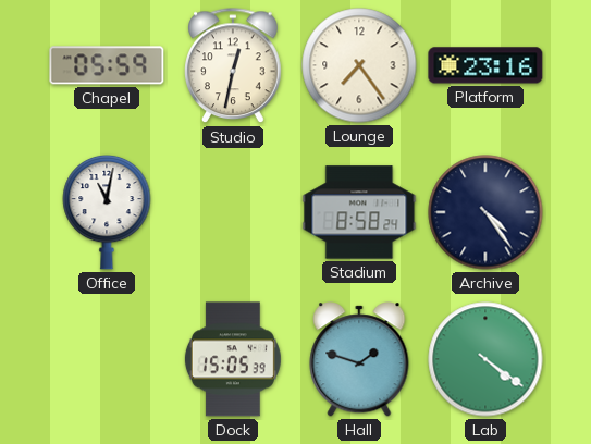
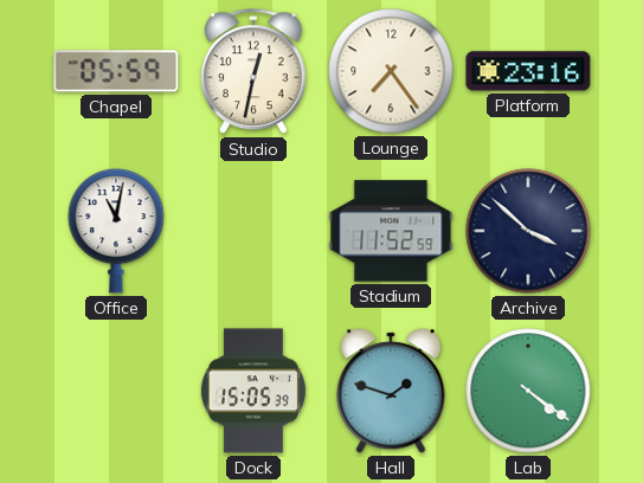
Stadium: 8:58 -> 11:52
Archive: 4:24 -> 3:52
